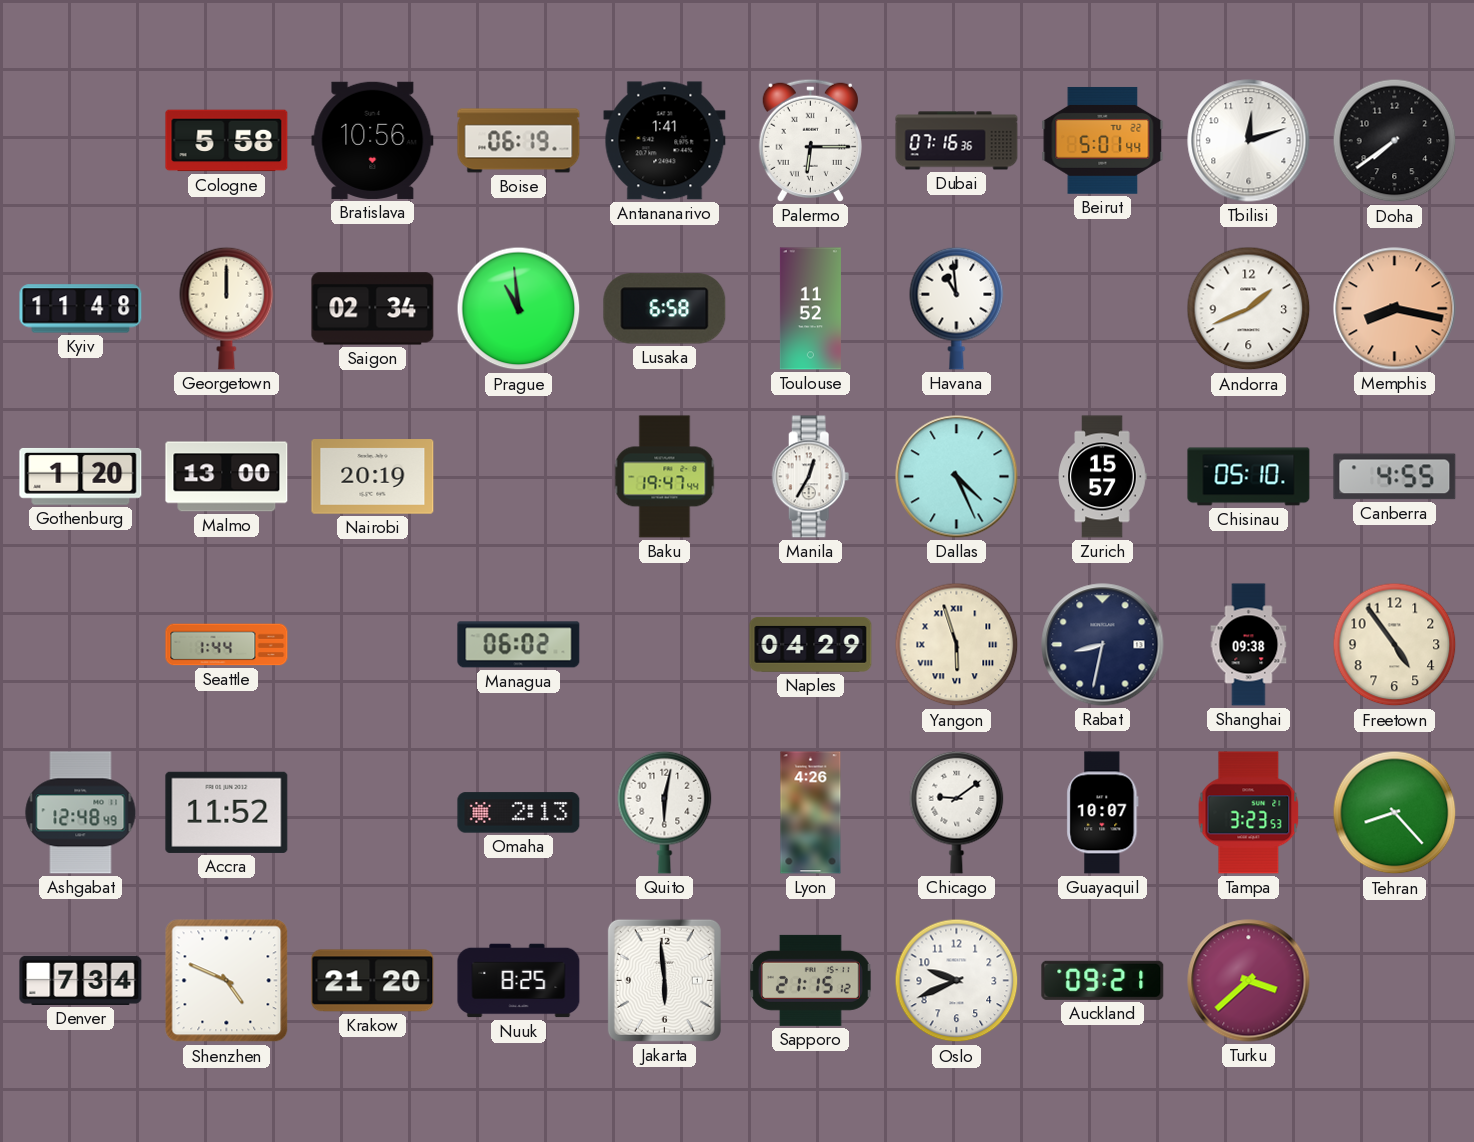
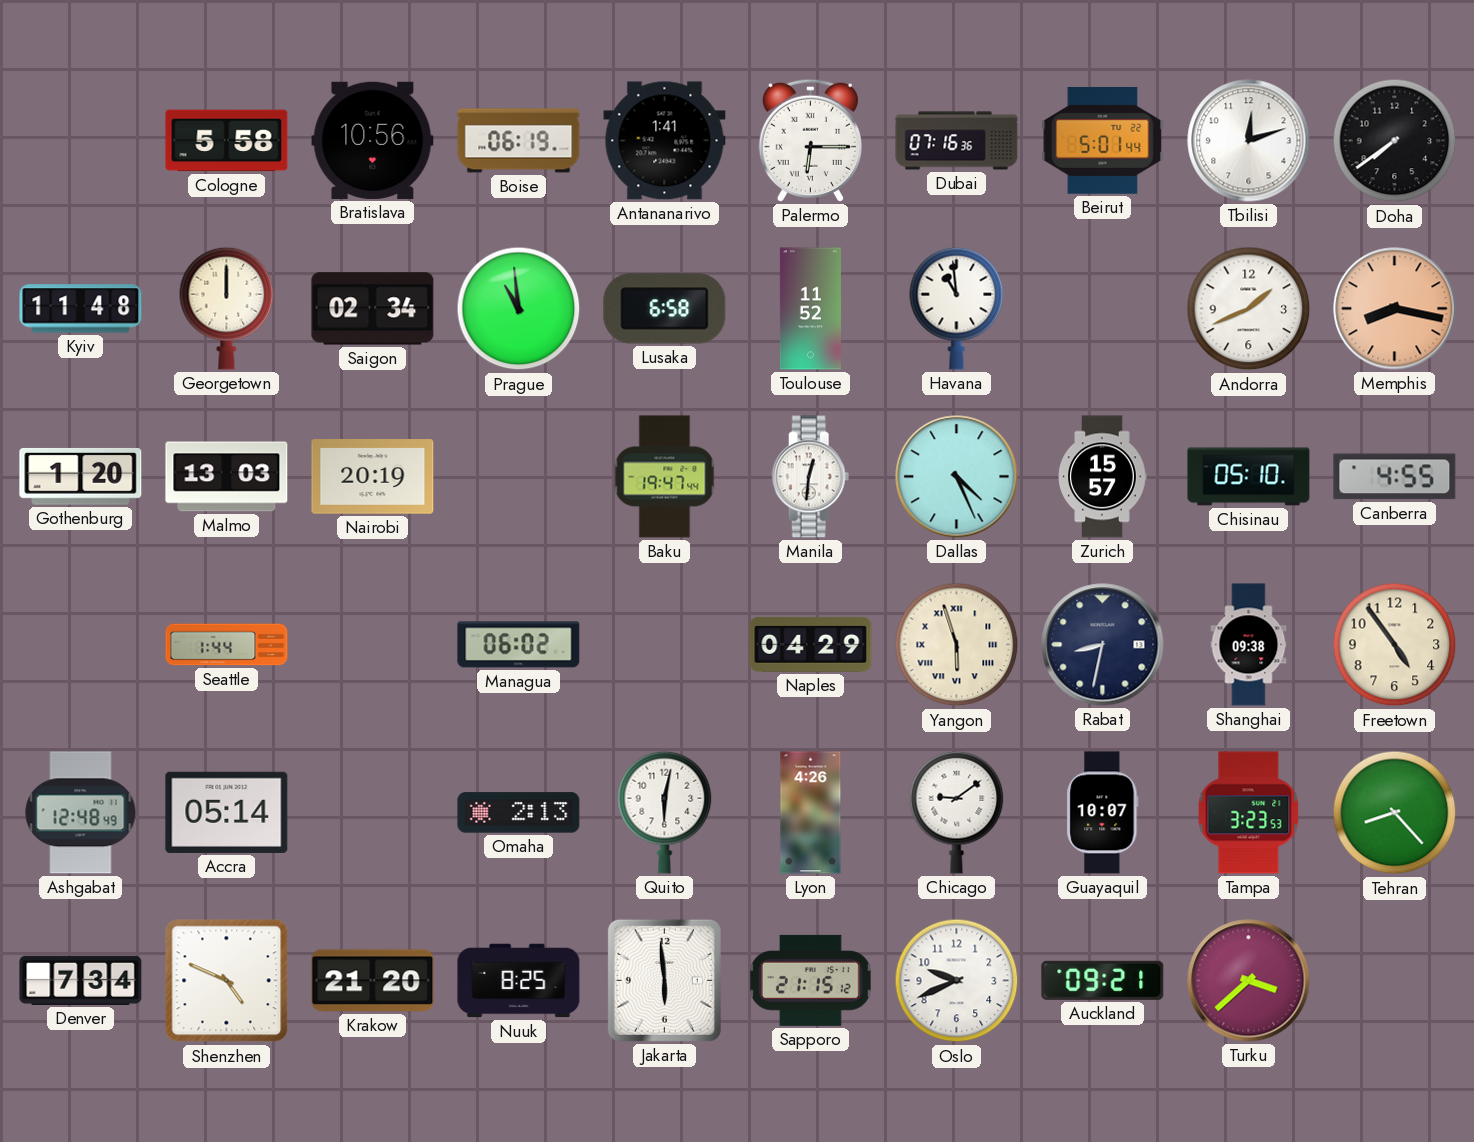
Malmo: 13:00 -> 13:03
Manila: 12:35 -> 12:31
Accra: 11:52 -> 05:14
